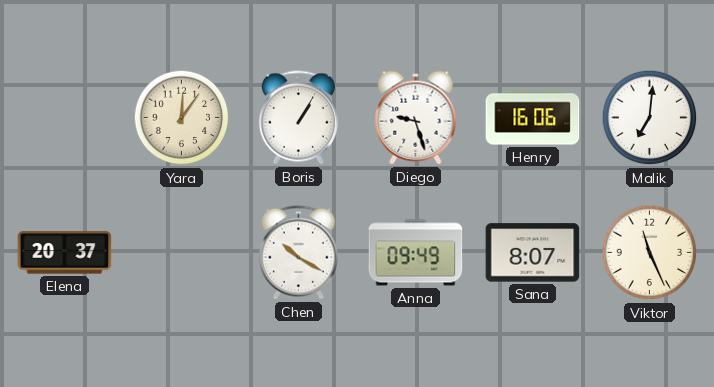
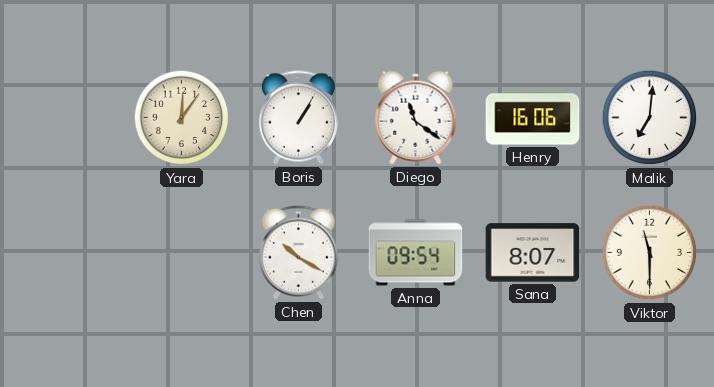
Diego: 9:27 -> 11:21
Elena: 20:37 -> none
Anna: 09:49 -> 09:54
Viktor: 11:26 -> 11:30
